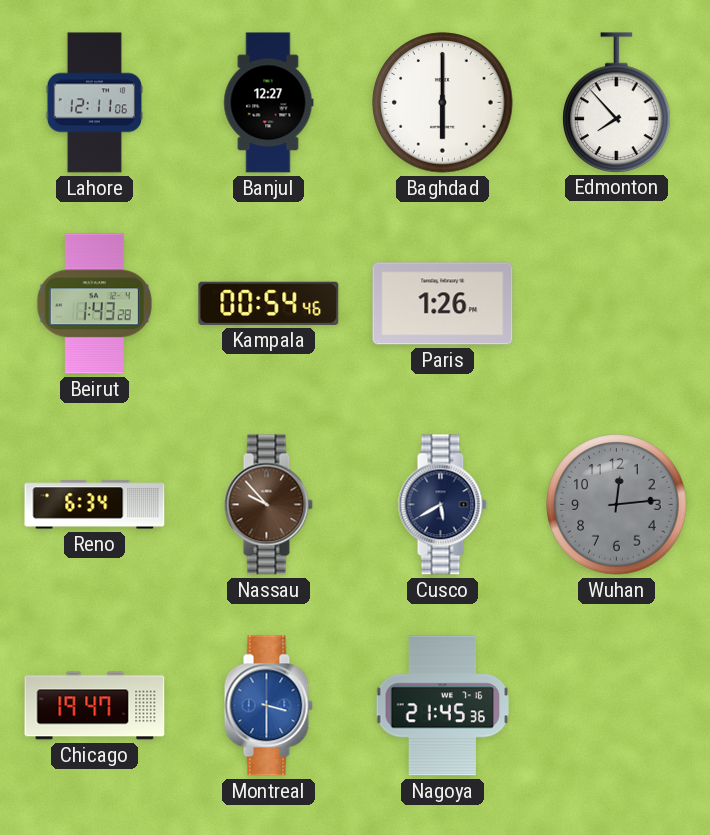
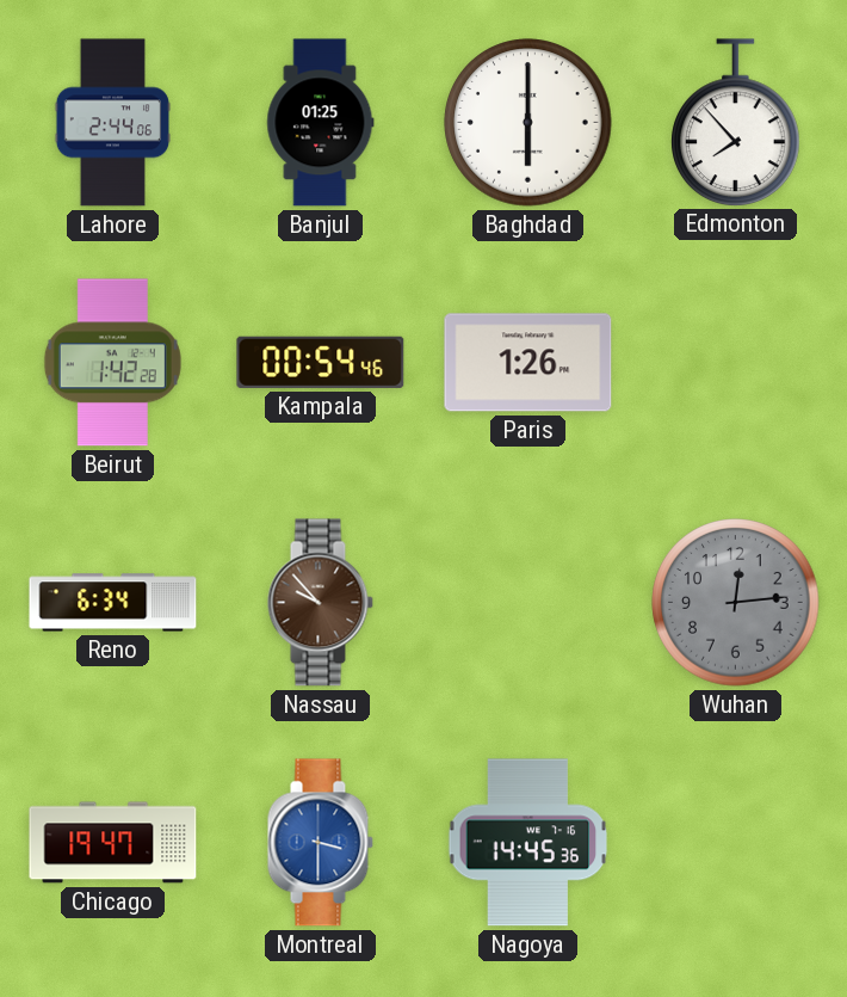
Lahore: 12:11 -> 2:44
Banjul: 12:27 -> 01:25
Beirut: 1:43 -> 1:42
Cusco: 5:40 -> none
Nagoya: 21:45 -> 14:45
